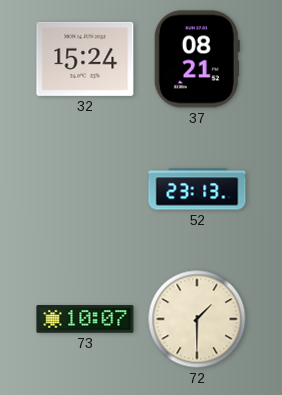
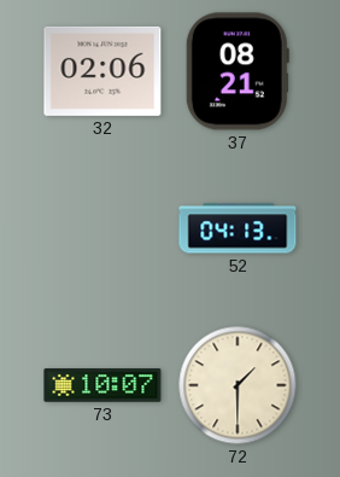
32: 15:24 -> 02:06
52: 23:13 -> 04:13
